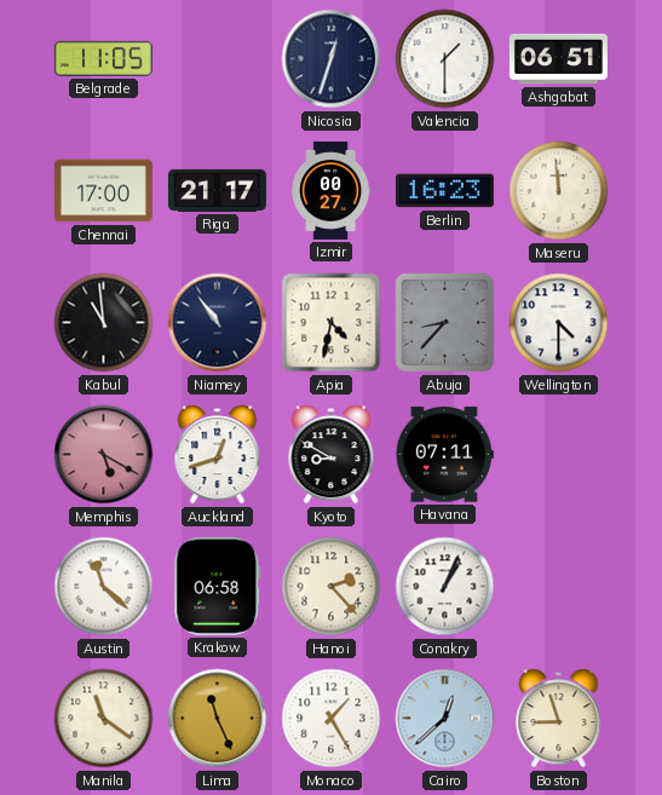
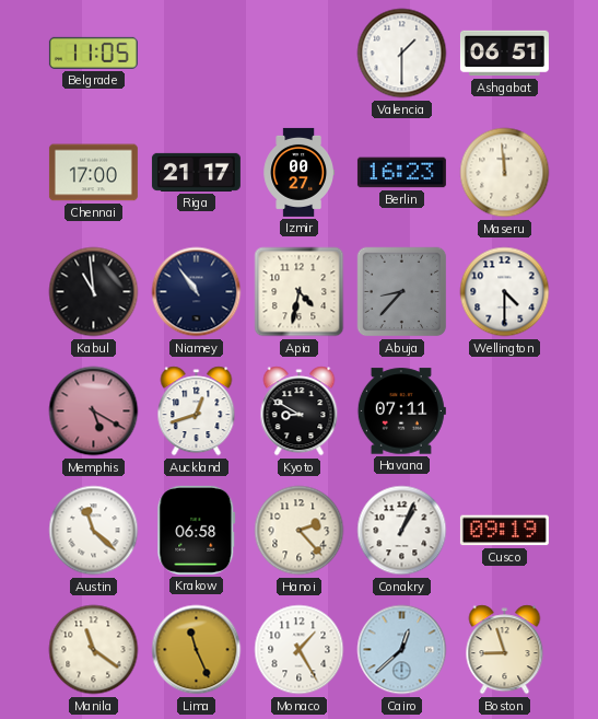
Nicosia: 12:33 -> none
Cusco: none -> 09:19
